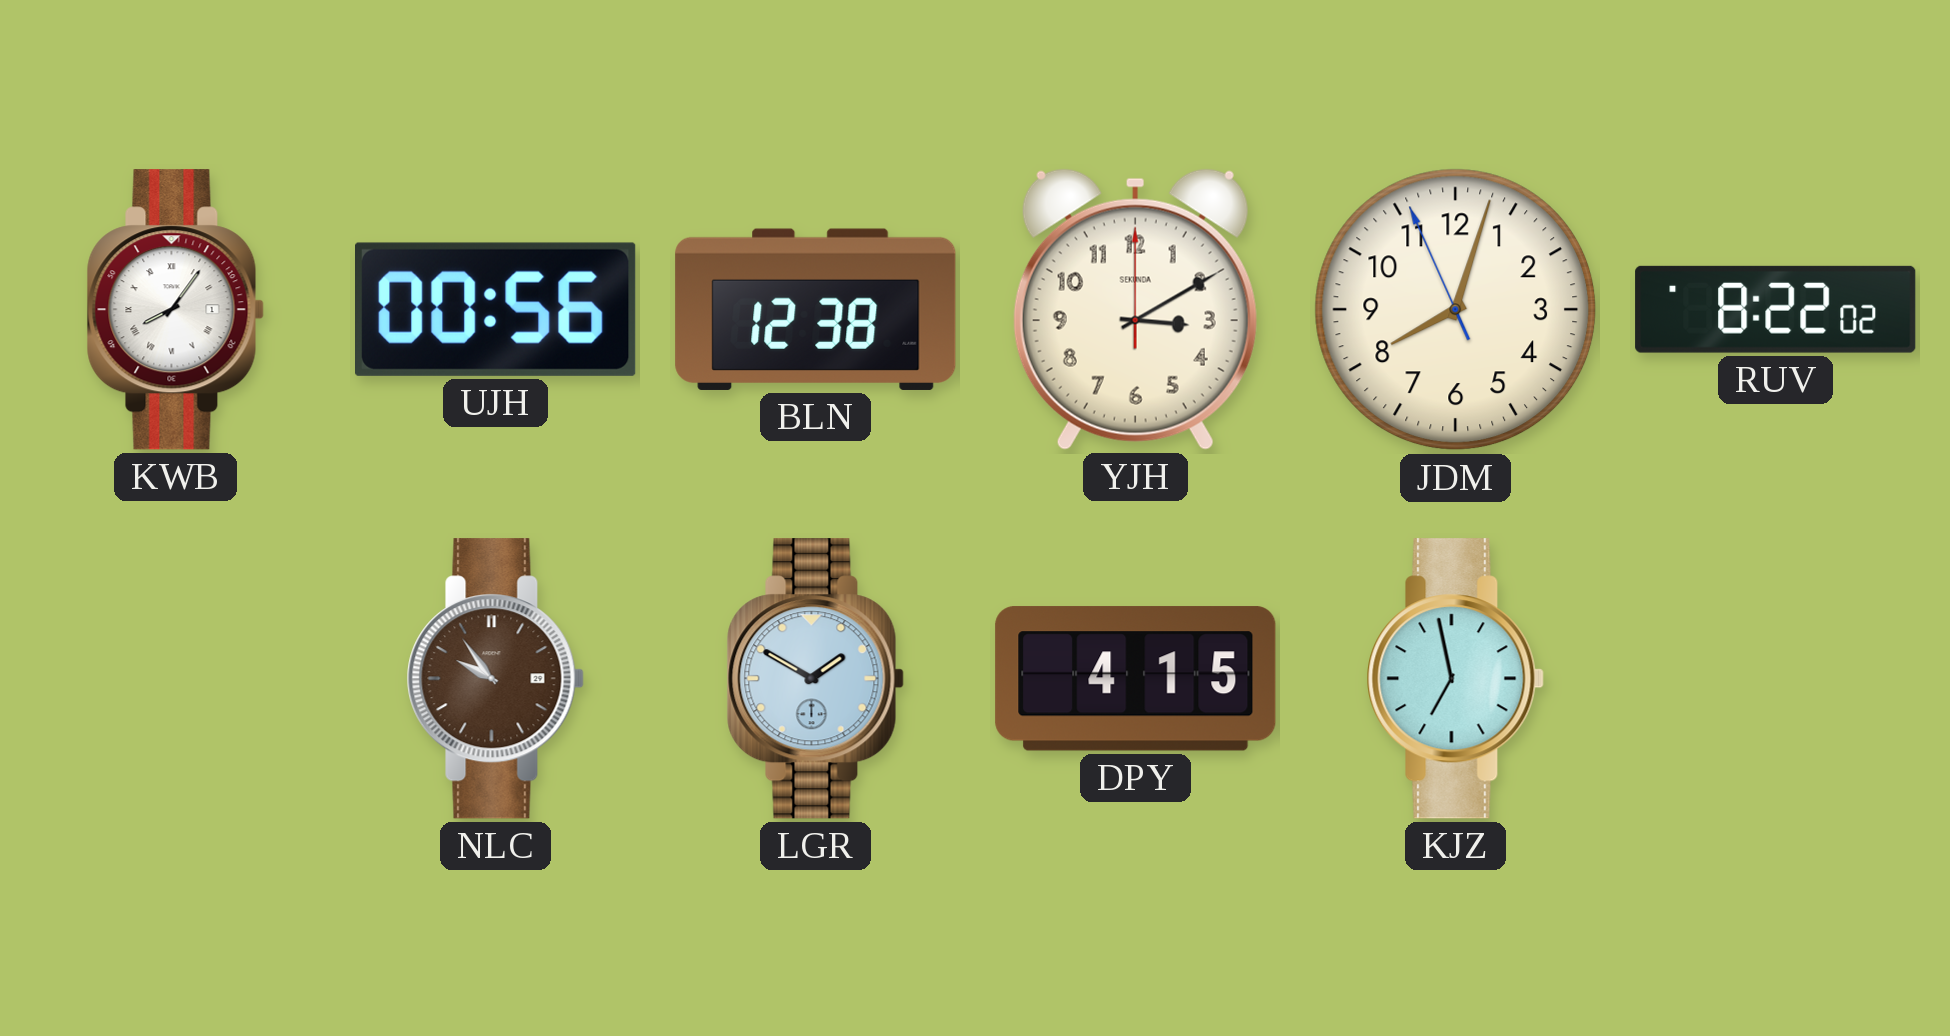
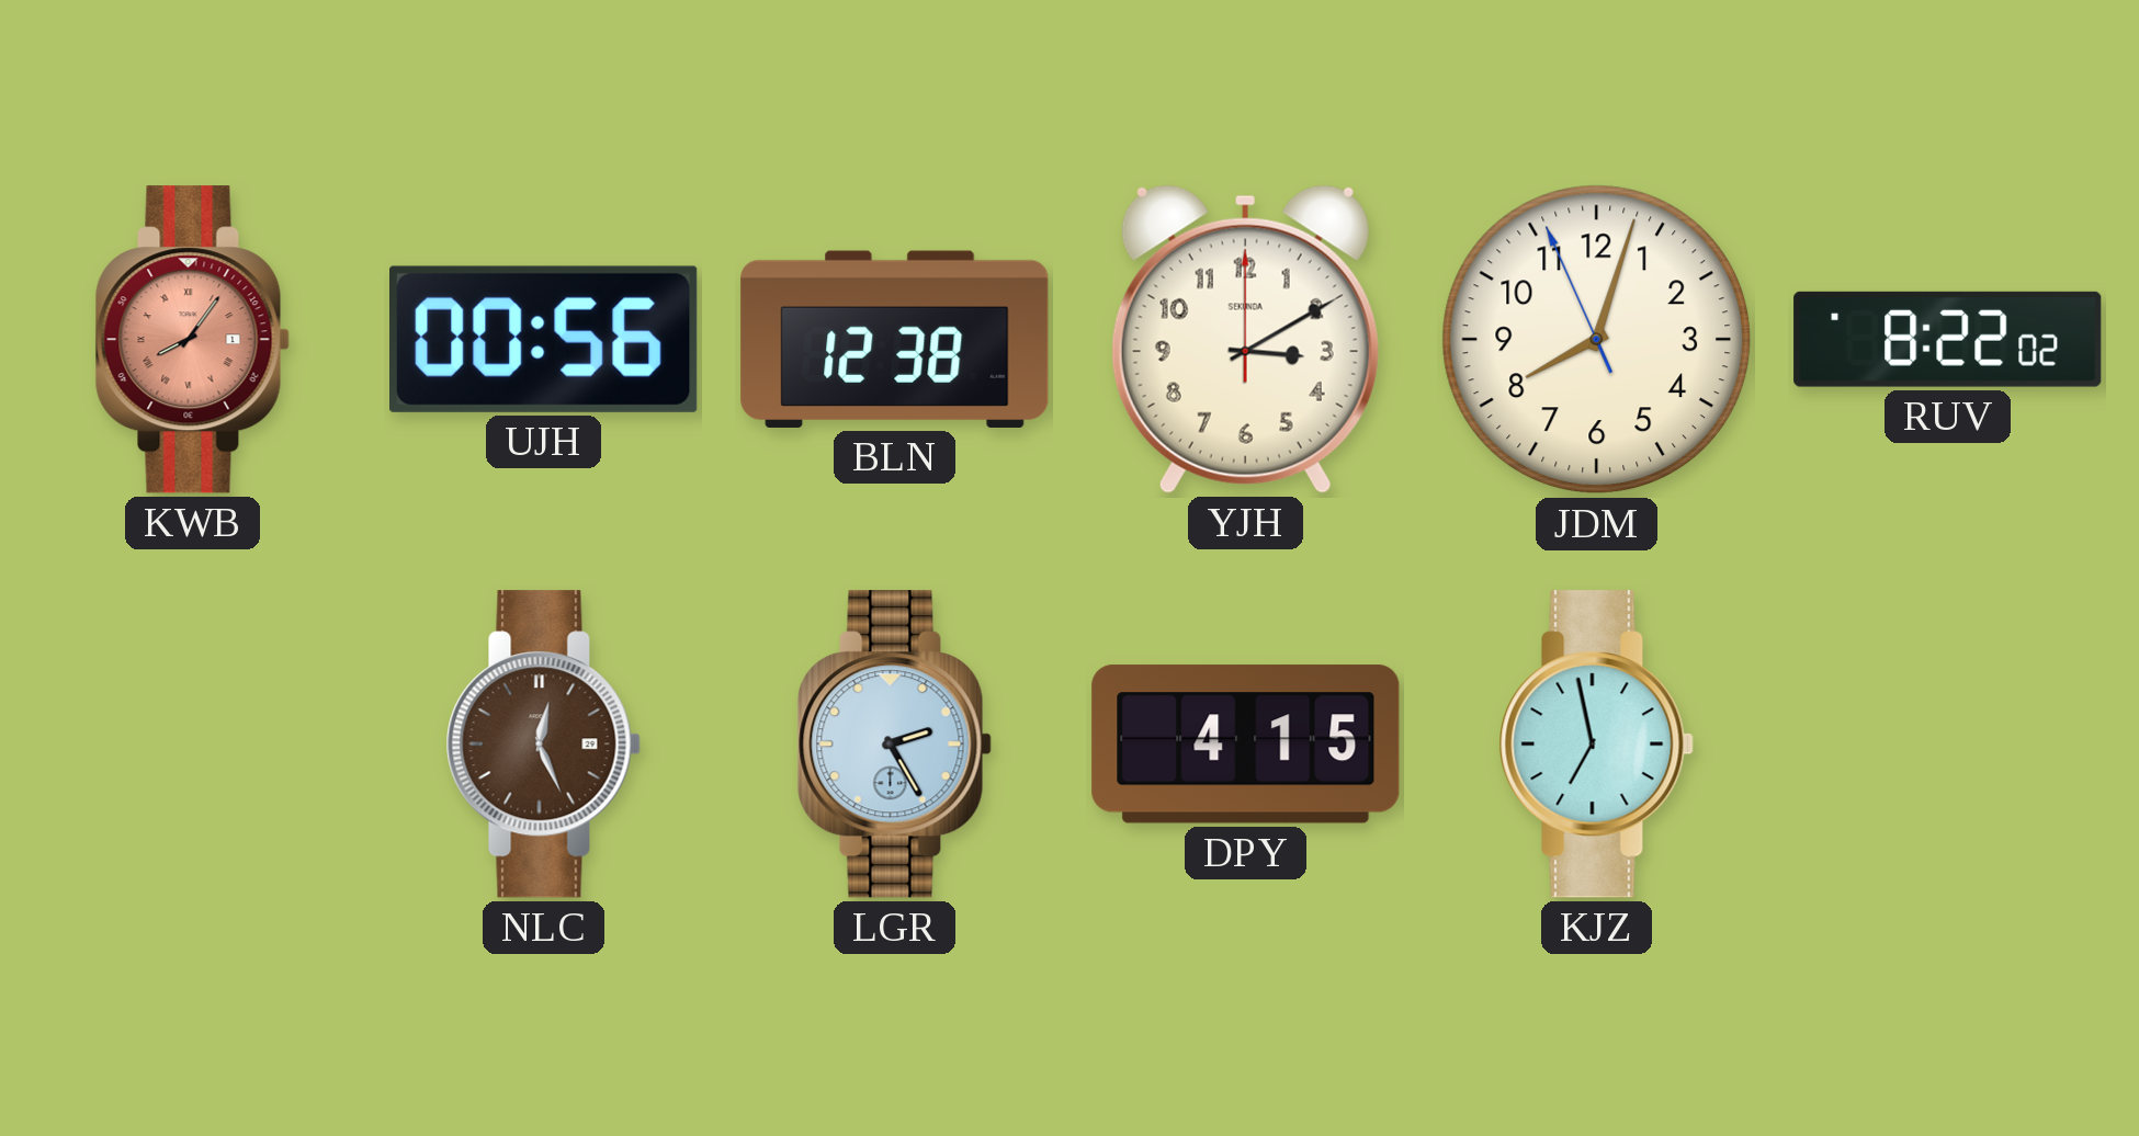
KWB dial: white -> salmon
NLC: 9:54 -> 12:26
LGR: 1:50 -> 2:25
